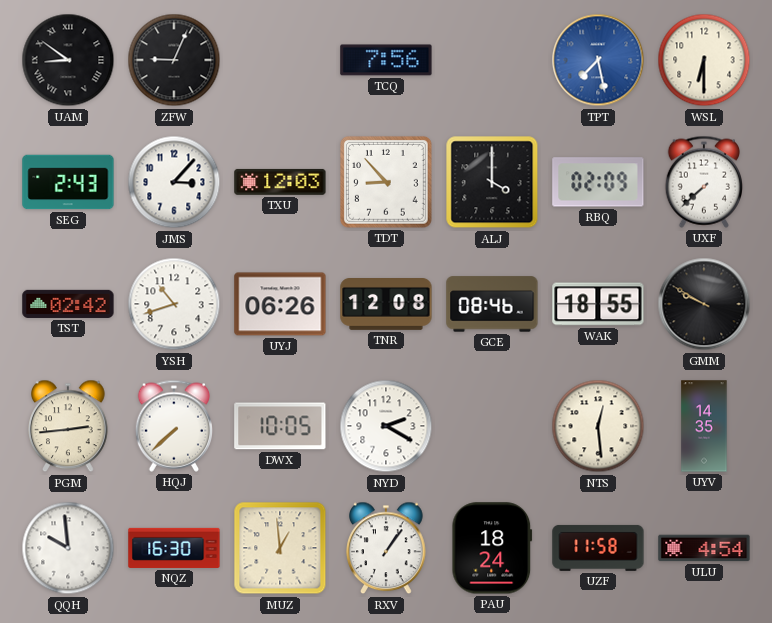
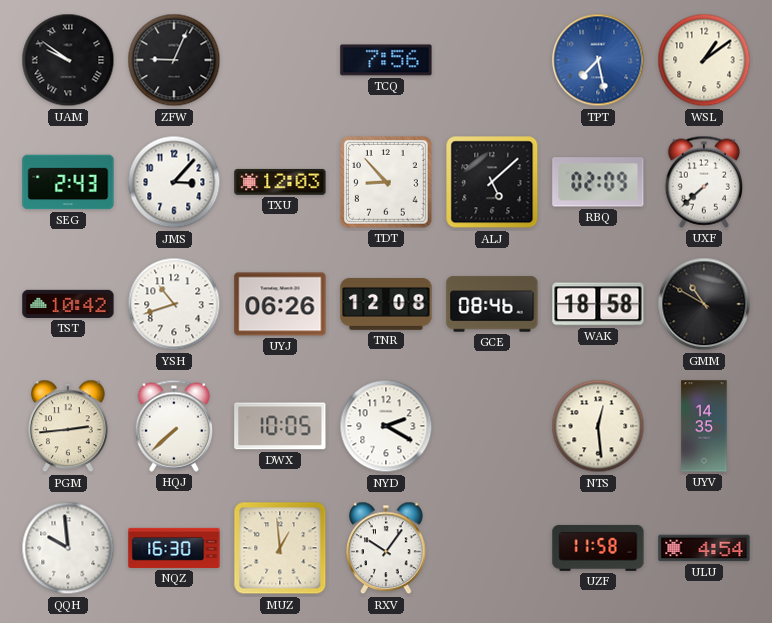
UAM: 8:51 -> 9:51
WSL: 6:30 -> 1:09
ALJ: 4:00 -> 5:08
TST: 02:42 -> 10:42
WAK: 18:55 -> 18:58
GMM: 9:50 -> 10:50
RXV: 1:06 -> 10:06
PAU: 18:24 -> none
